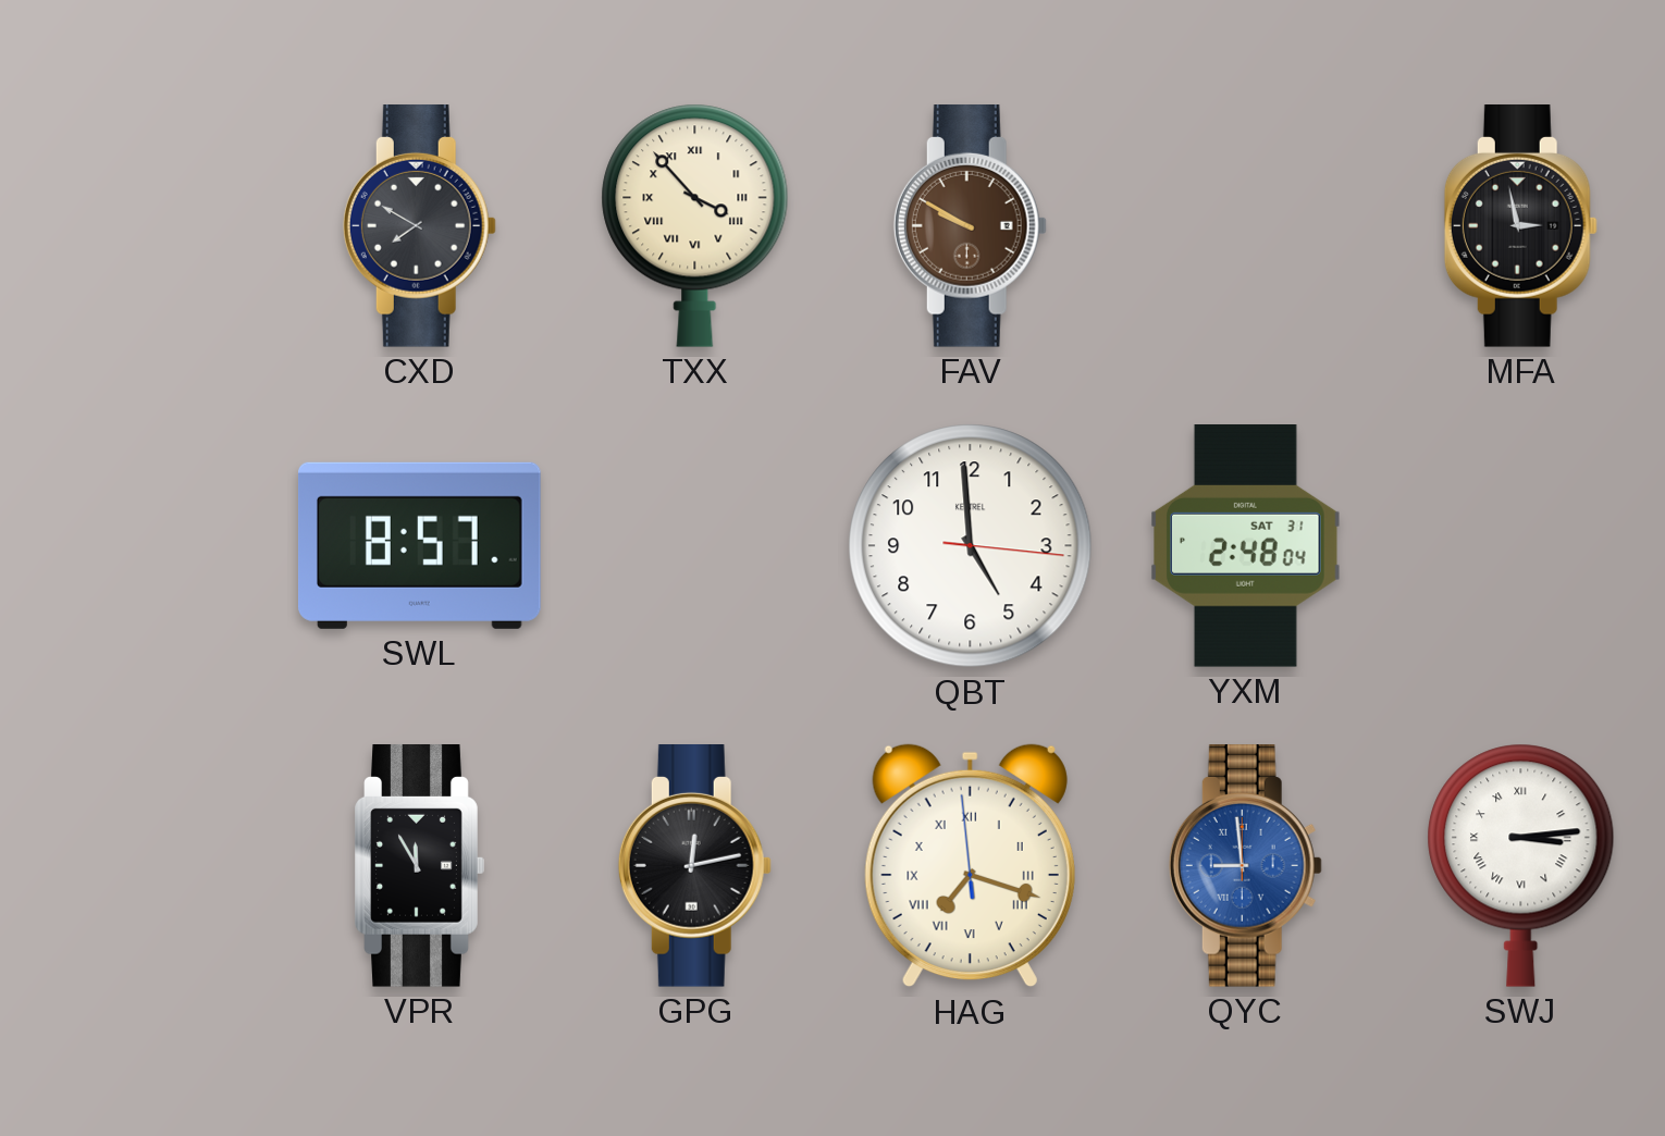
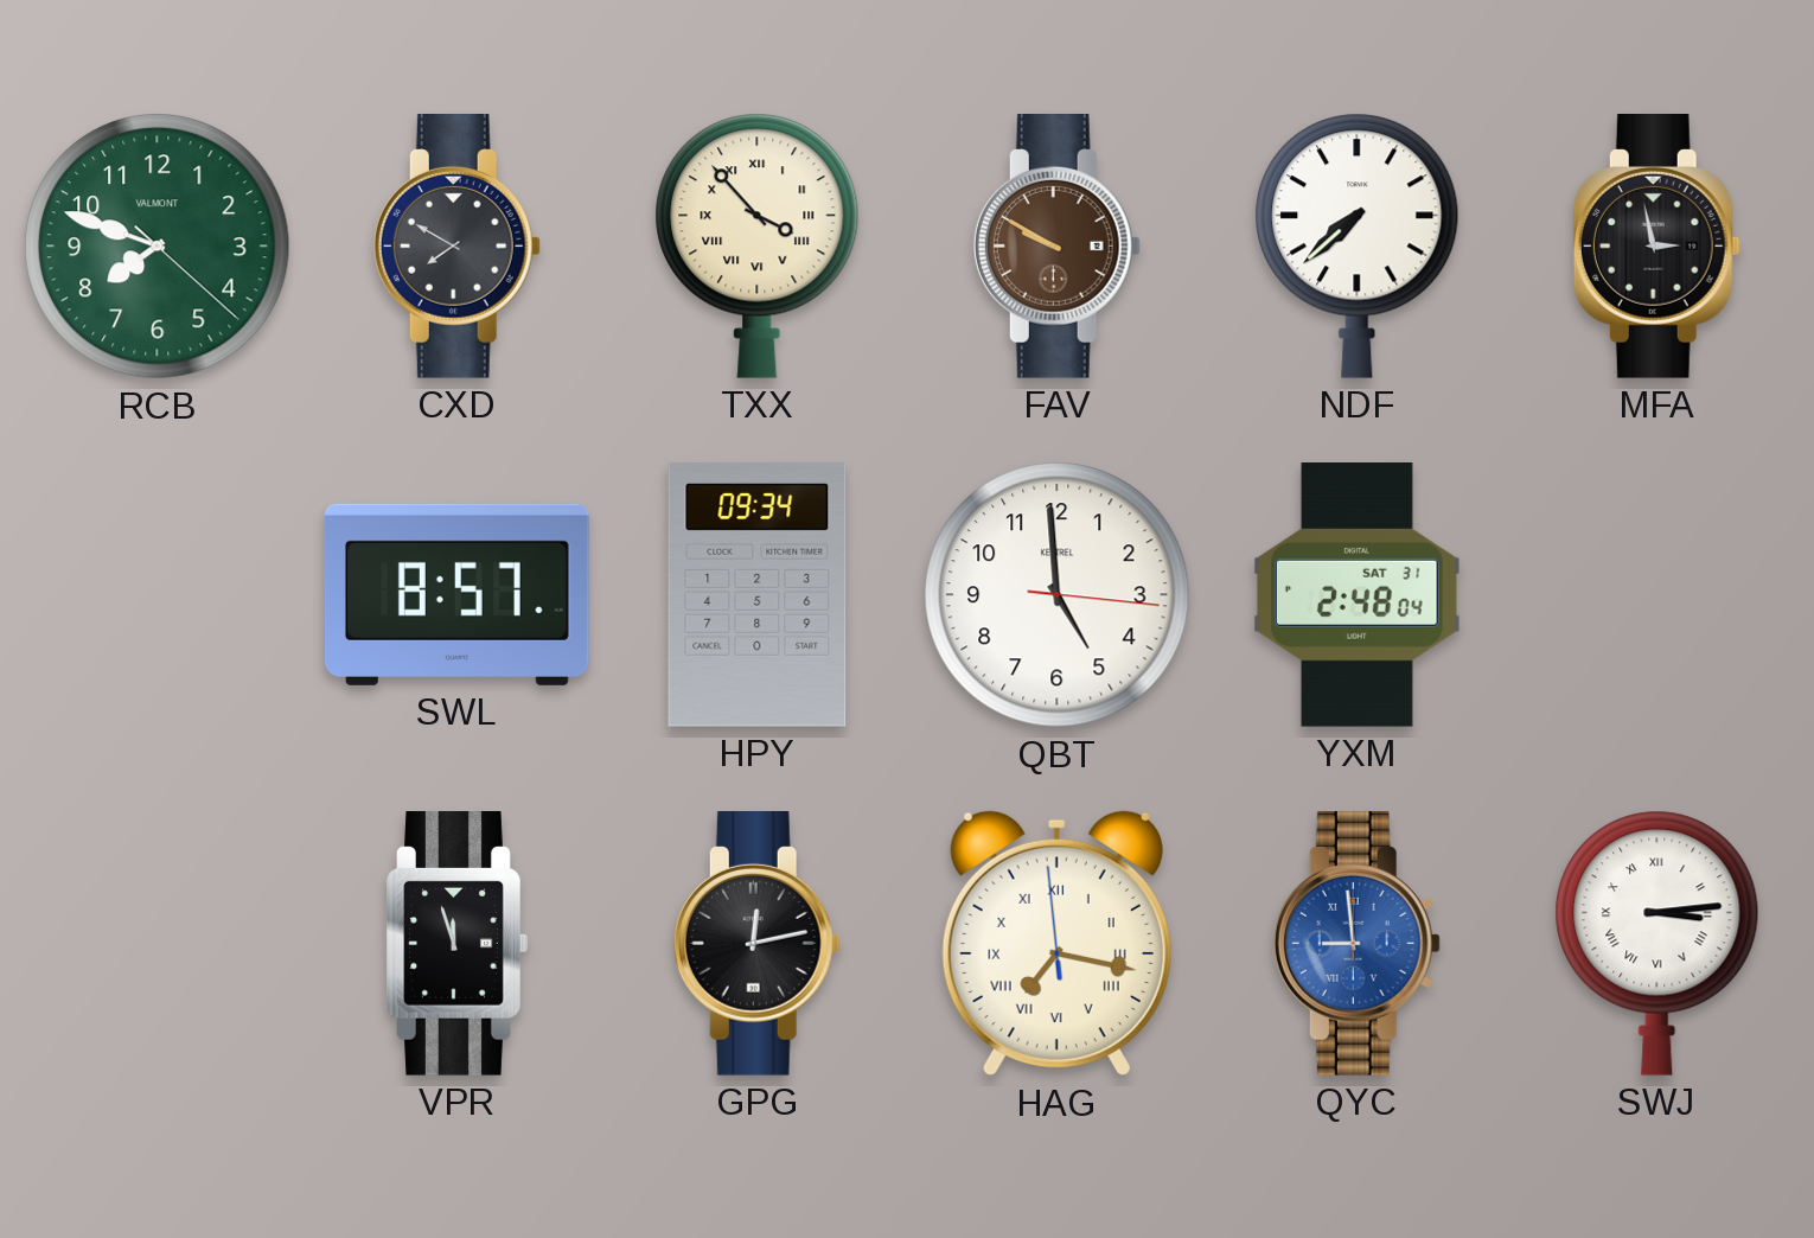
RCB: none -> 7:48
NDF: none -> 7:38
HPY: none -> 09:34
VPR: 11:55 -> 11:57
HAG: 7:17 -> 7:16
